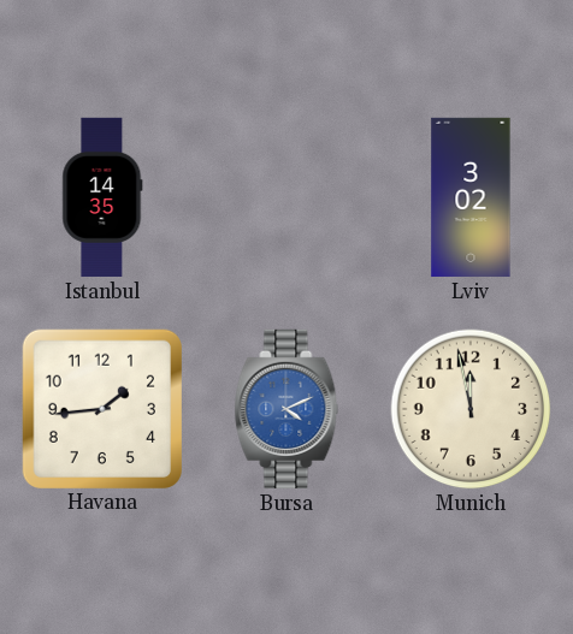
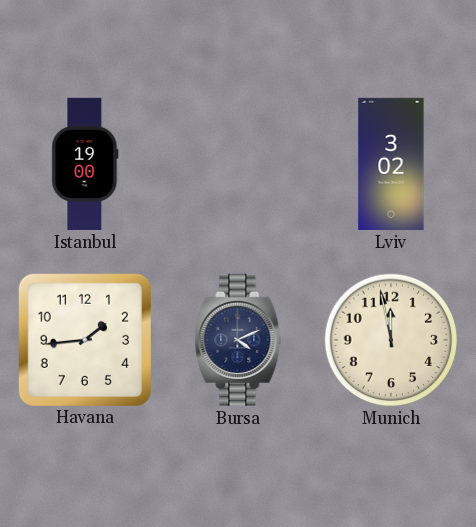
Istanbul: 14:35 -> 19:00
Bursa dial: blue -> navy
